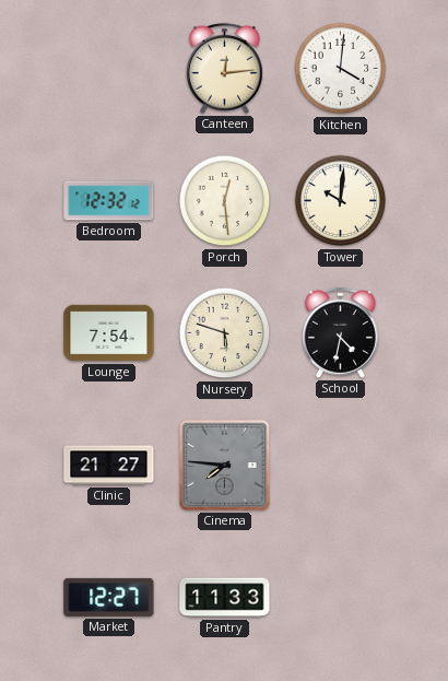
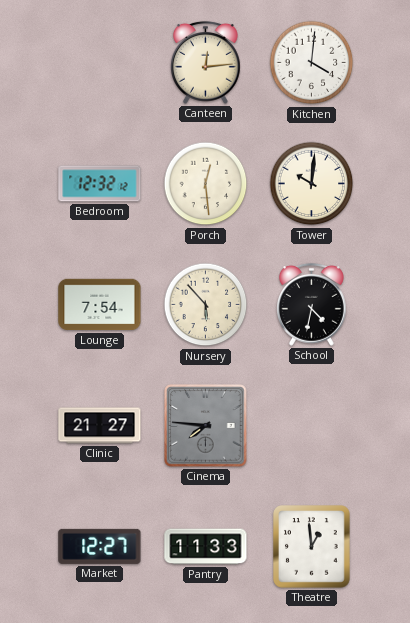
Nursery: 5:48 -> 5:53
Theatre: none -> 12:59
